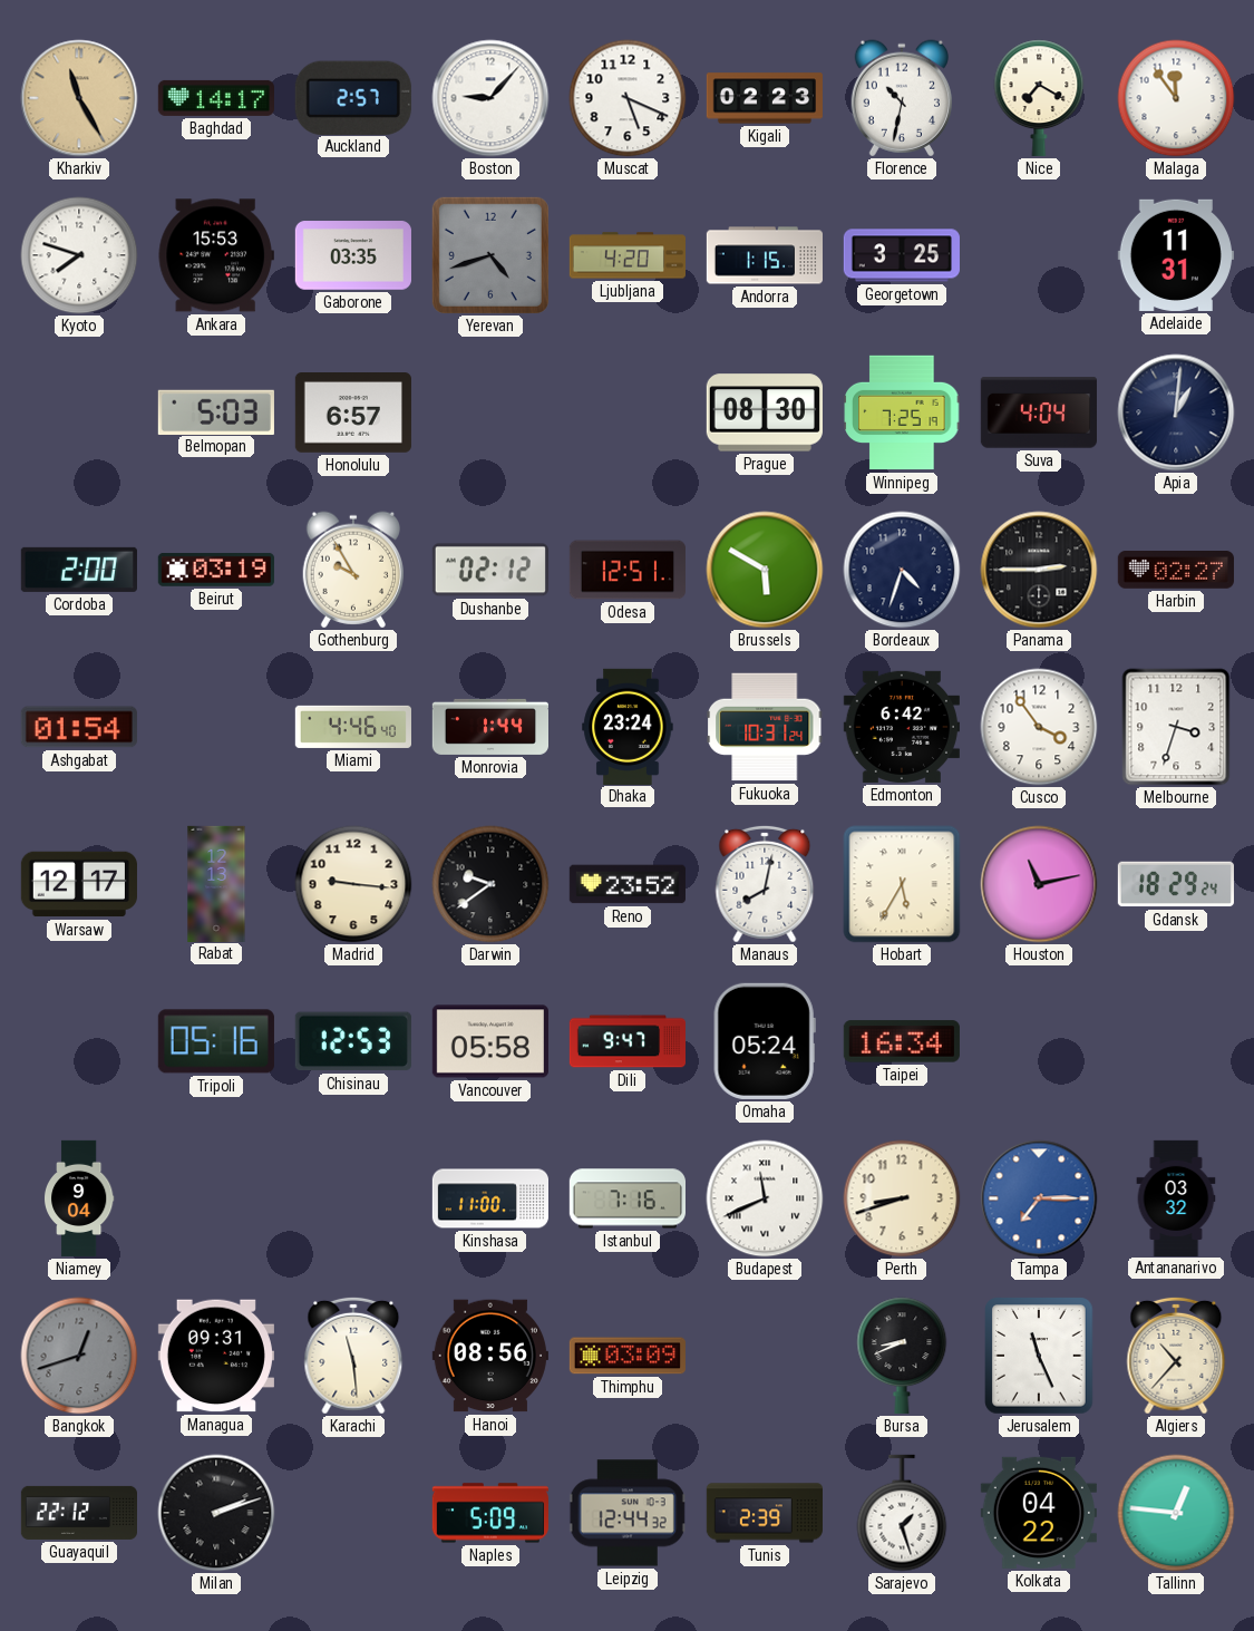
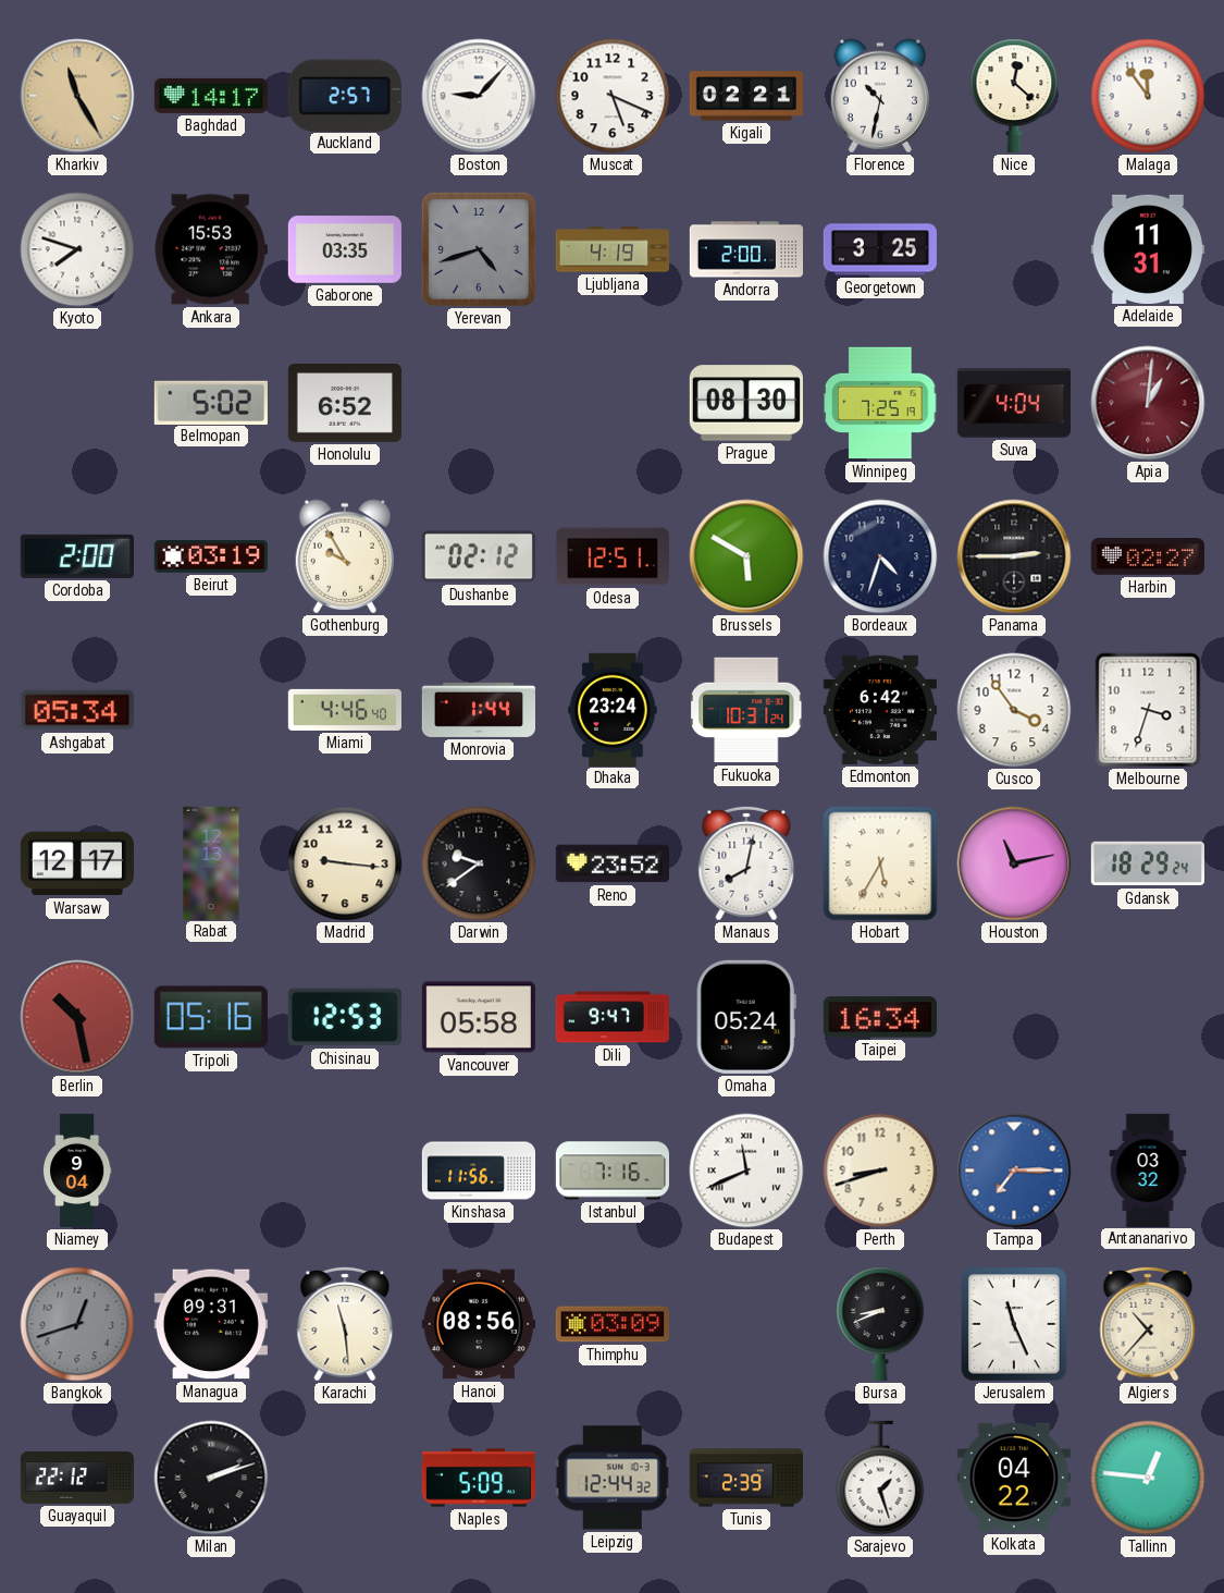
Kigali: 02:23 -> 02:21
Nice: 7:20 -> 12:22
Ljubljana: 4:20 -> 4:19
Andorra: 1:15 -> 2:00
Belmopan: 5:03 -> 5:02
Honolulu: 6:57 -> 6:52
Apia dial: navy -> burgundy
Ashgabat: 01:54 -> 05:34
Berlin: none -> 10:28
Kinshasa: 11:00 -> 11:56
